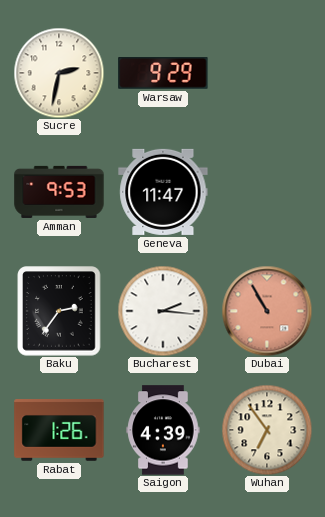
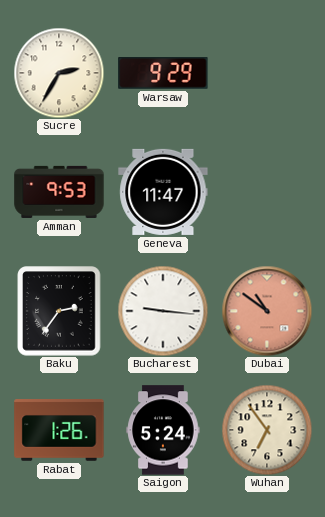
Sucre: 2:32 -> 2:35
Bucharest: 2:16 -> 9:16
Dubai: 10:55 -> 10:51
Saigon: 4:39 -> 5:24
